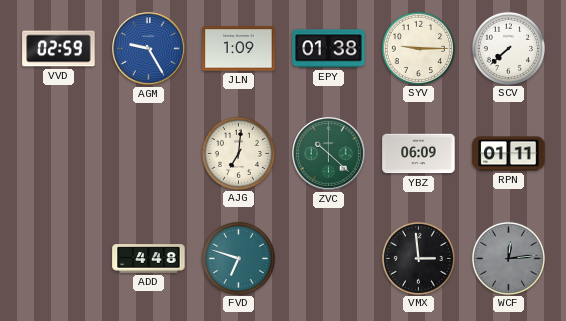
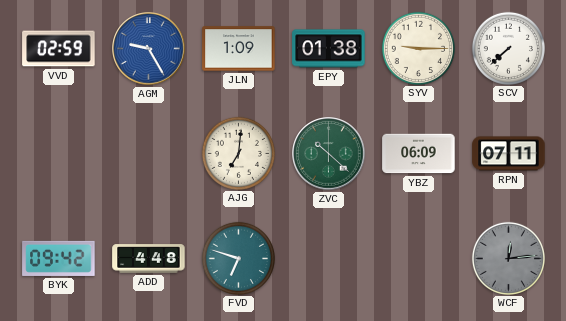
RPN: 01:11 -> 07:11
BYK: none -> 09:42
VMX: 2:59 -> none
